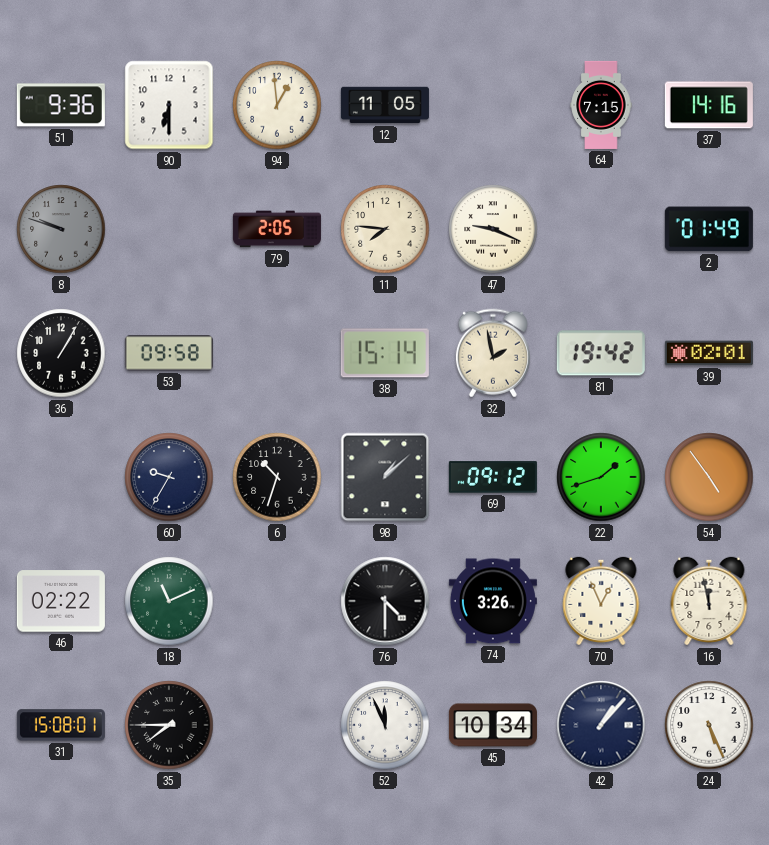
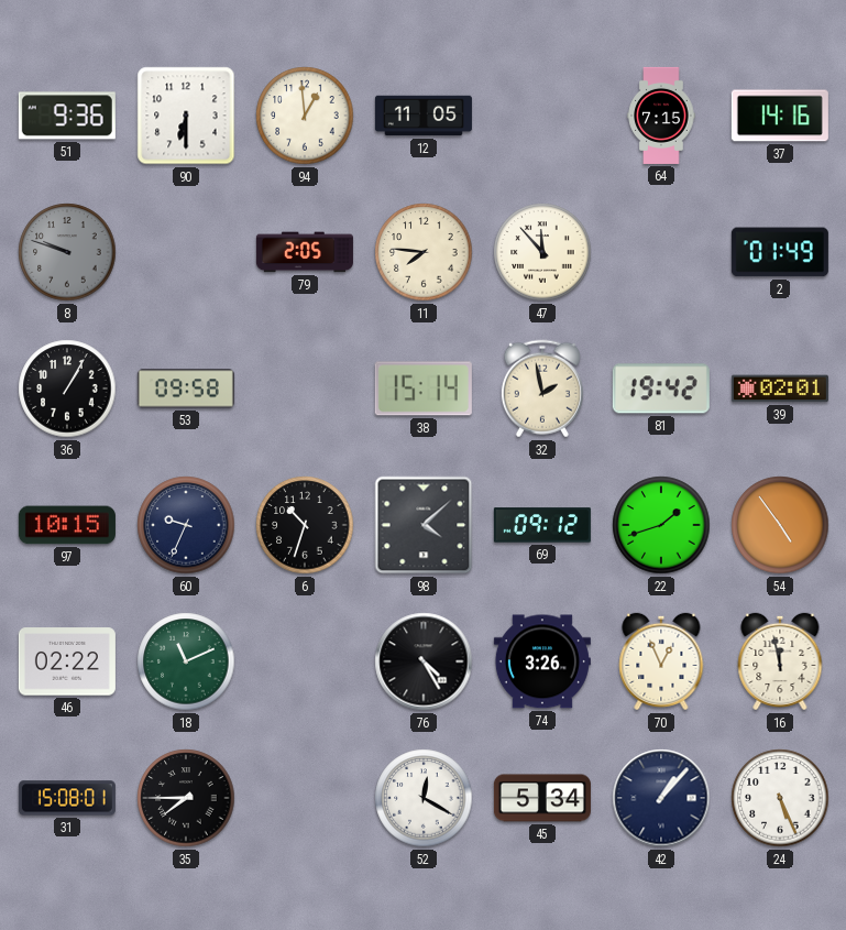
47: 9:19 -> 11:53
97: none -> 10:15
60: 9:35 -> 9:34
98: 1:08 -> 4:08
76: 4:30 -> 4:25
52: 11:56 -> 12:20
45: 10:34 -> 5:34
